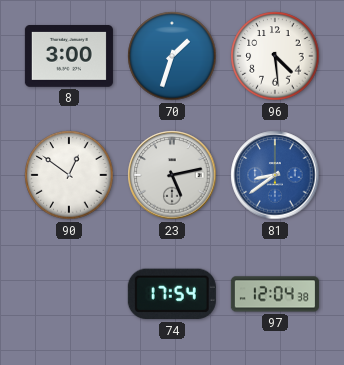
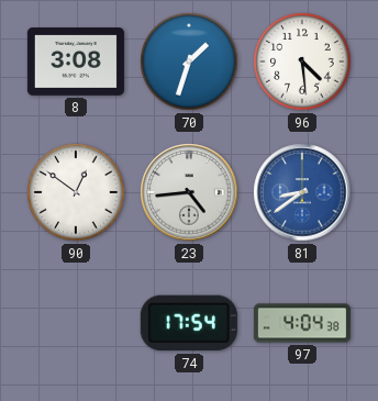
8: 3:00 -> 3:08
23: 5:13 -> 4:44
97: 12:04 -> 4:04
